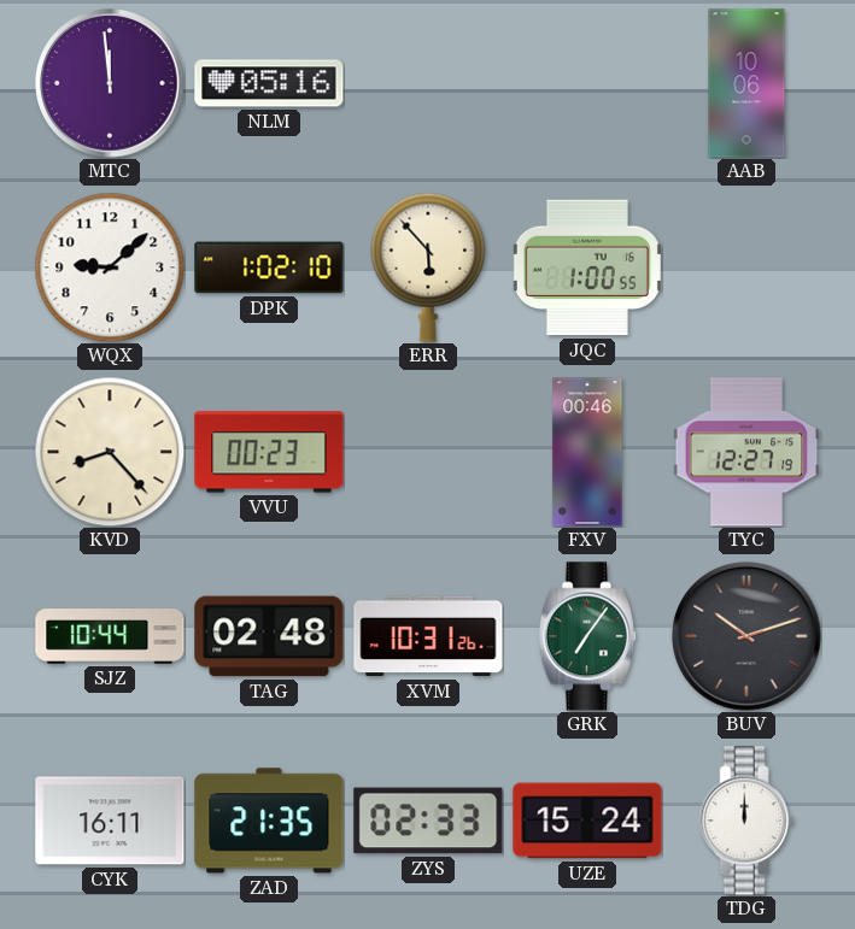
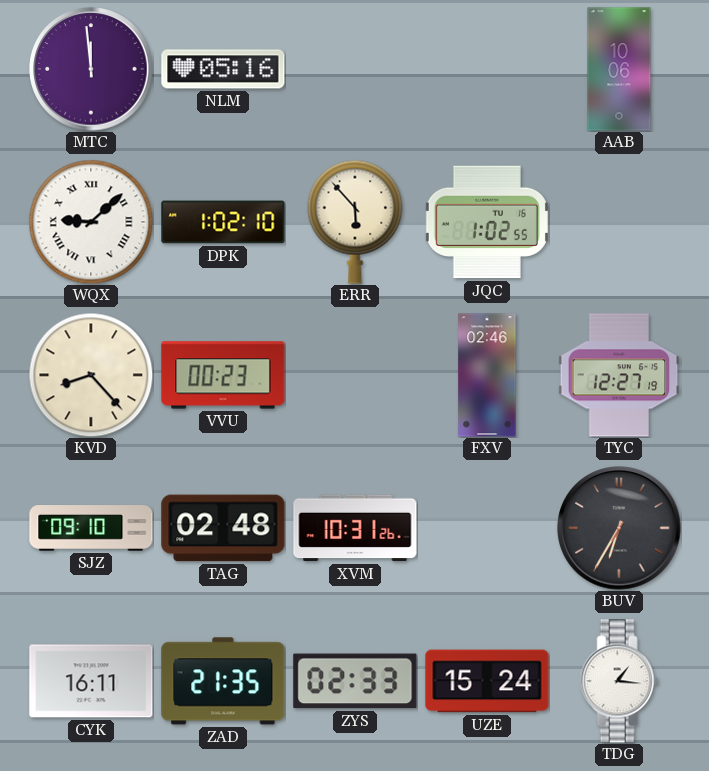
WQX numerals: Arabic -> Roman
JQC: 1:00 -> 1:02
FXV: 00:46 -> 02:46
SJZ: 10:44 -> 09:10
GRK: 7:06 -> none
BUV: 10:12 -> 6:35
TDG: 12:00 -> 1:16
